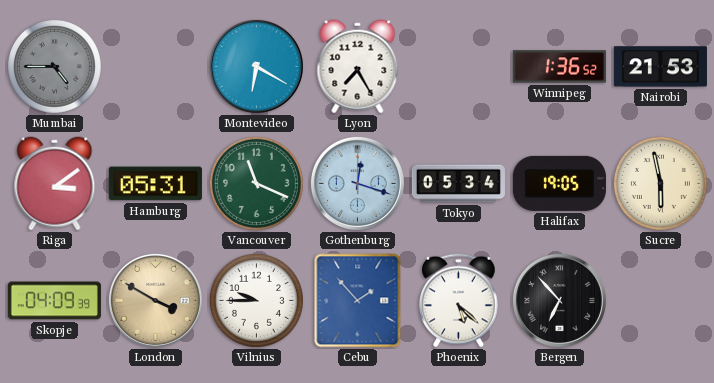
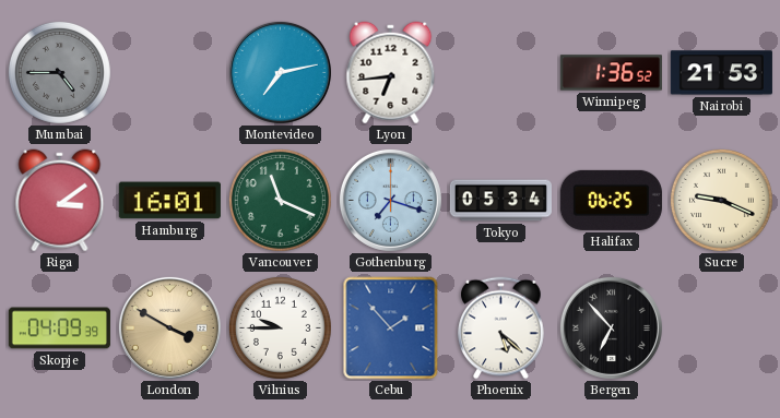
Montevideo: 6:20 -> 7:13
Lyon: 7:25 -> 6:44
Hamburg: 05:31 -> 16:01
Gothenburg: 12:18 -> 7:18
Halifax: 19:05 -> 06:25
Sucre: 5:58 -> 9:19
